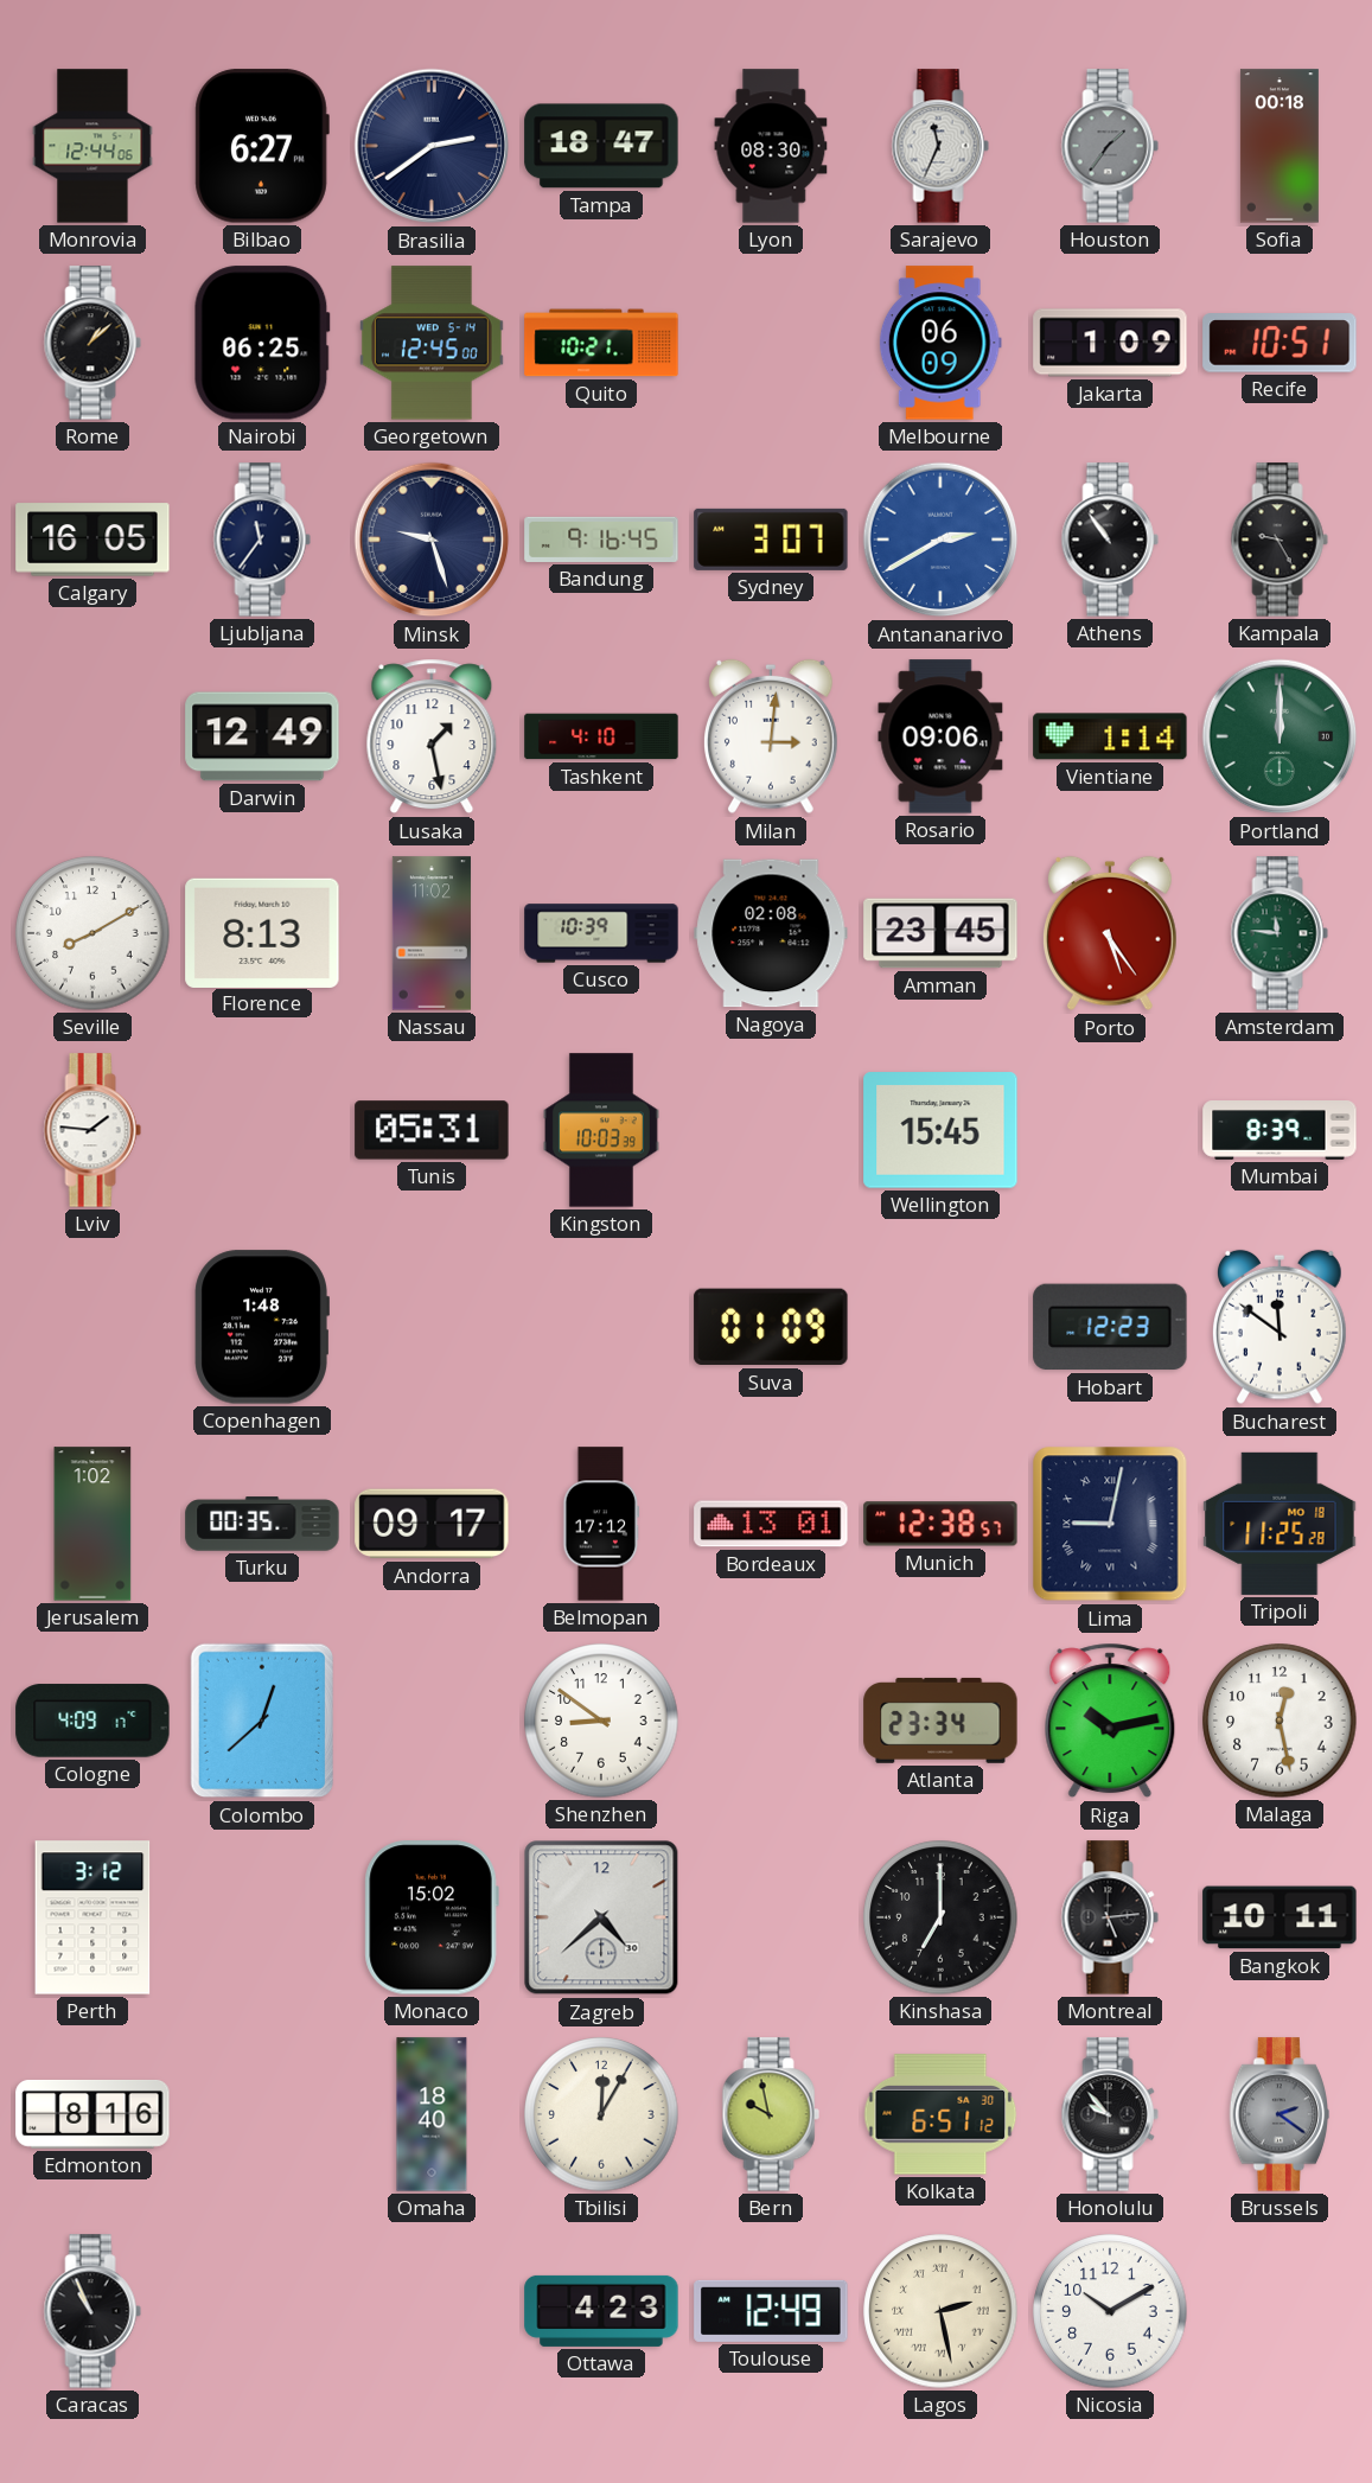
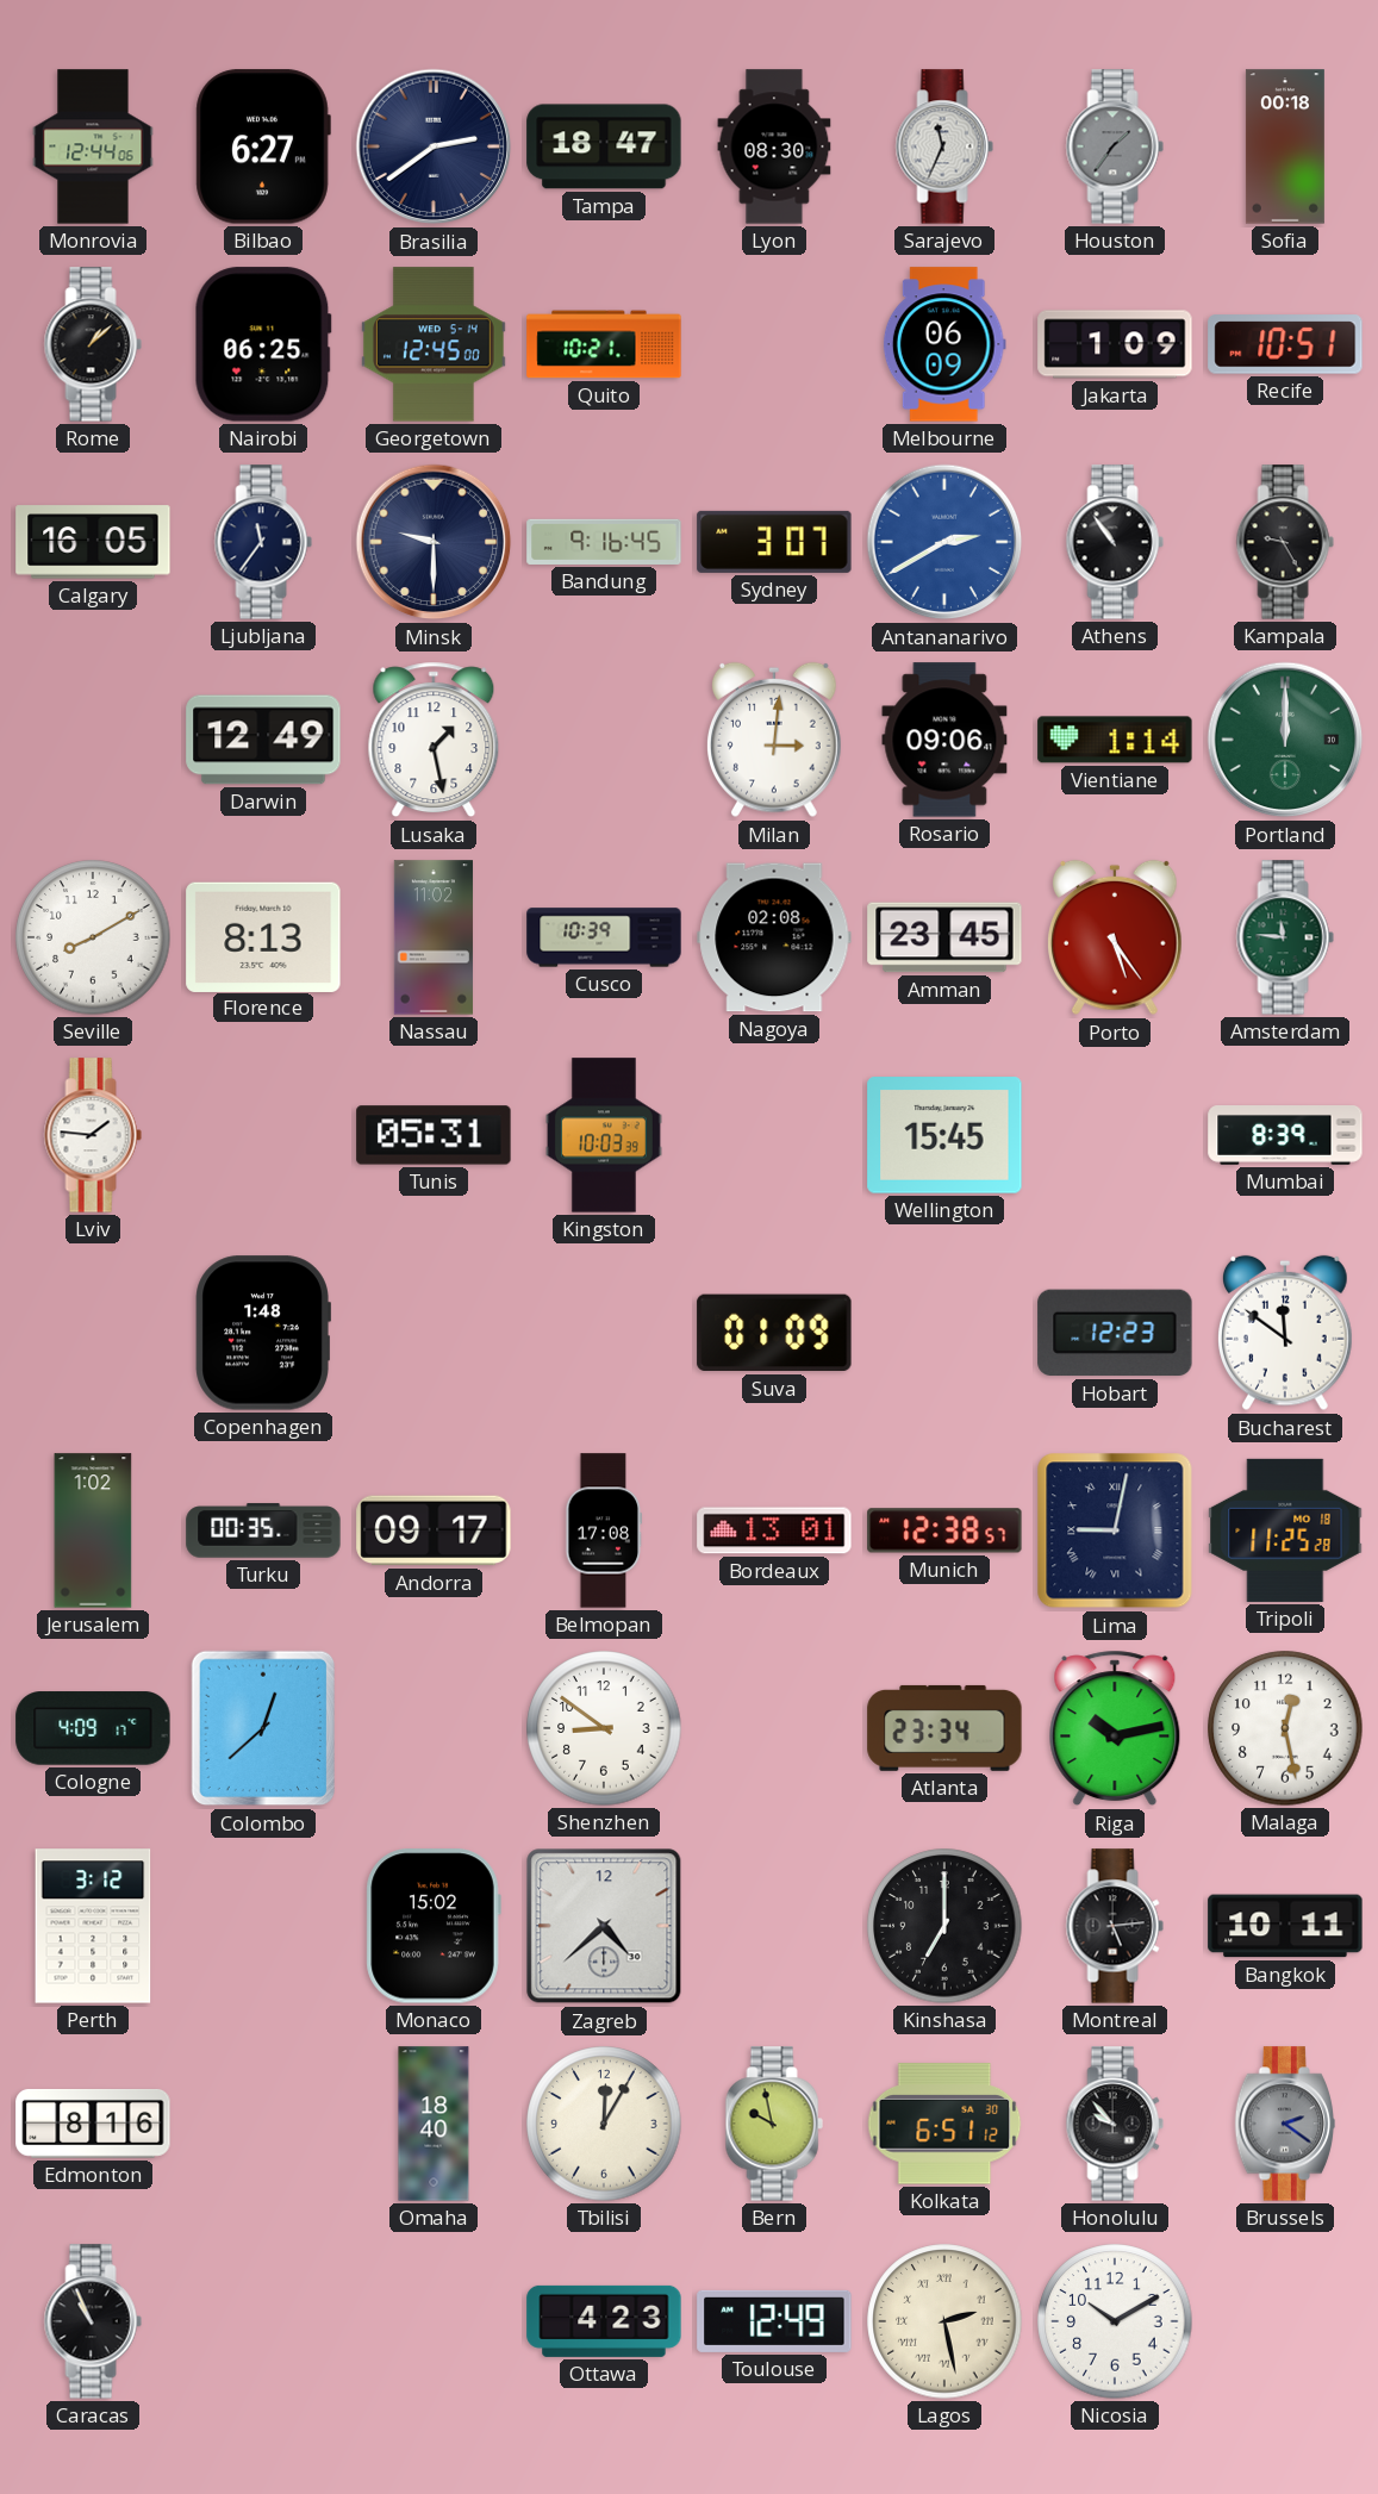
Minsk: 9:27 -> 9:30
Tashkent: 4:10 -> none
Belmopan: 17:12 -> 17:08
